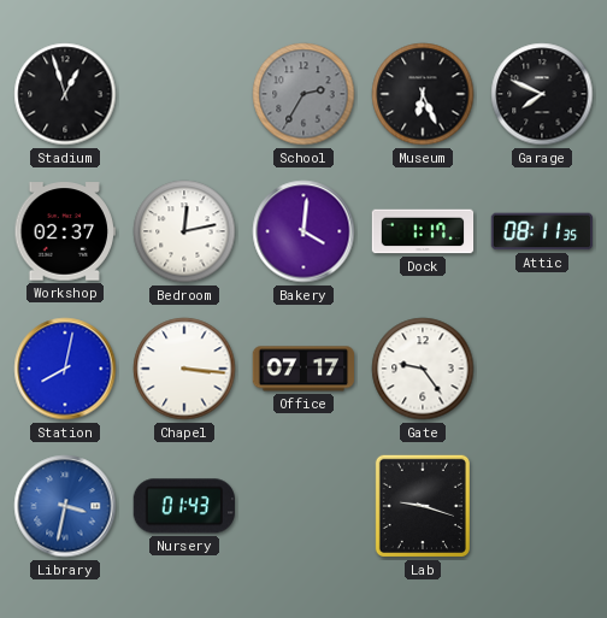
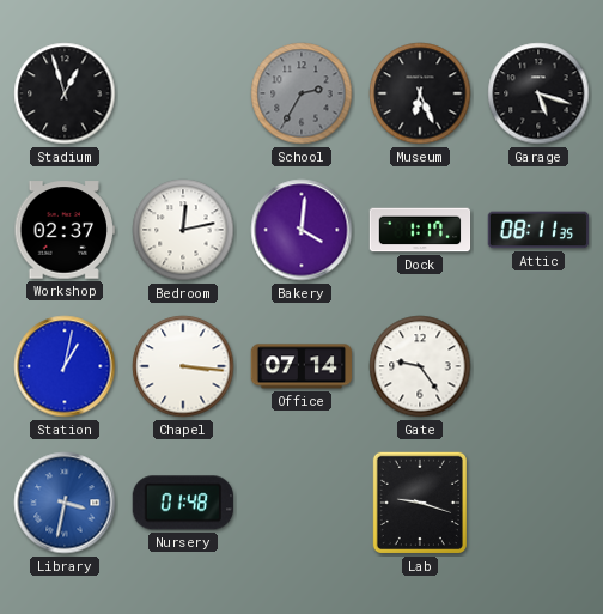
Garage: 7:49 -> 5:18
Station: 8:02 -> 1:02
Office: 07:17 -> 07:14
Nursery: 01:43 -> 01:48
